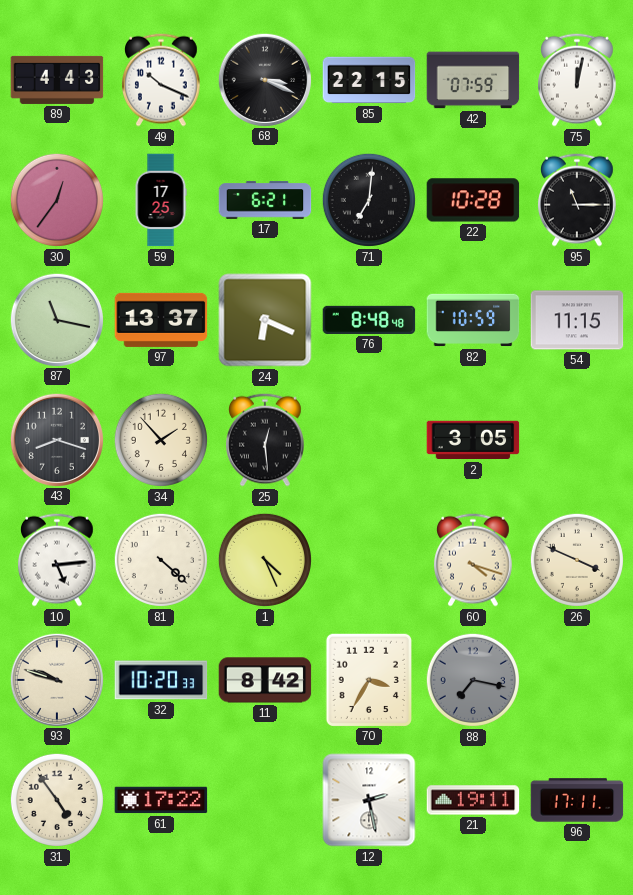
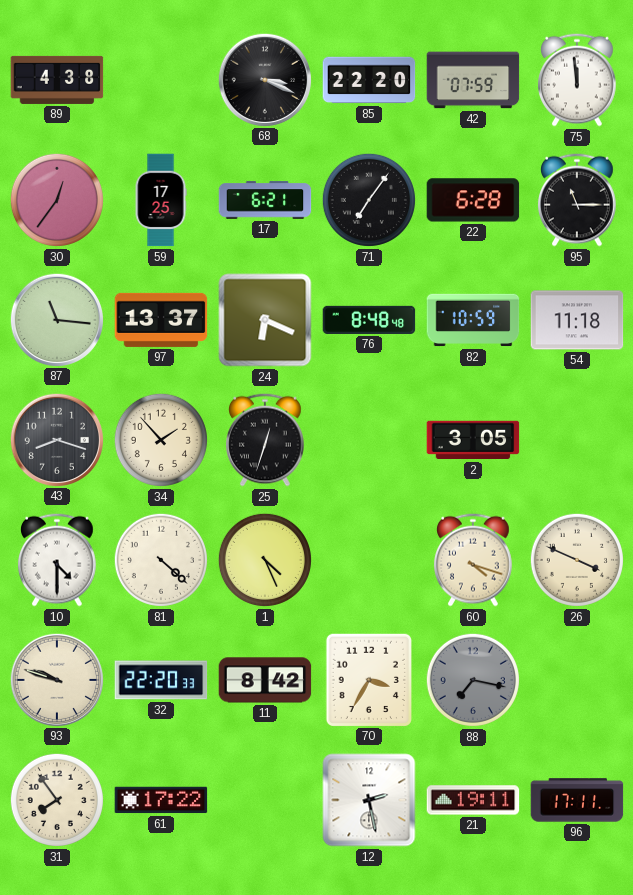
89: 4:43 -> 4:38
49: 10:19 -> none
85: 22:15 -> 22:20
75: 12:02 -> 11:59
71: 7:01 -> 7:06
22: 10:28 -> 6:28
87: 11:17 -> 11:16
54: 11:15 -> 11:18
25: 12:29 -> 12:33
10: 5:14 -> 4:30
32: 10:20 -> 22:20
31: 4:54 -> 7:54
